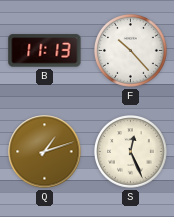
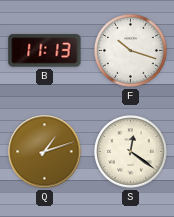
F: 10:23 -> 10:18
S: 12:26 -> 12:21
